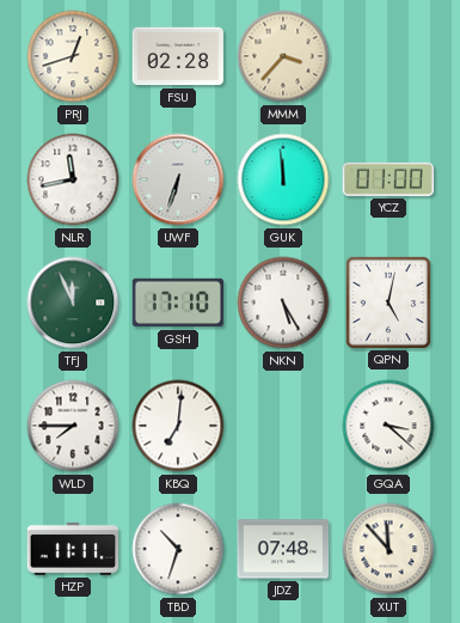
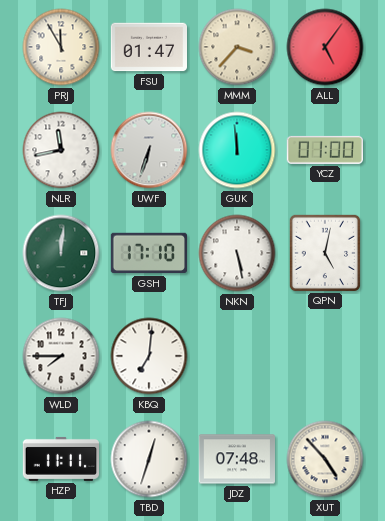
PRJ: 12:42 -> 11:55
FSU: 02:28 -> 01:47
ALL: none -> 5:06
TFJ: 11:56 -> 12:01
NKN: 5:25 -> 5:28
GQA: 3:22 -> none
TBD: 10:33 -> 12:33
XUT: 11:53 -> 4:53
